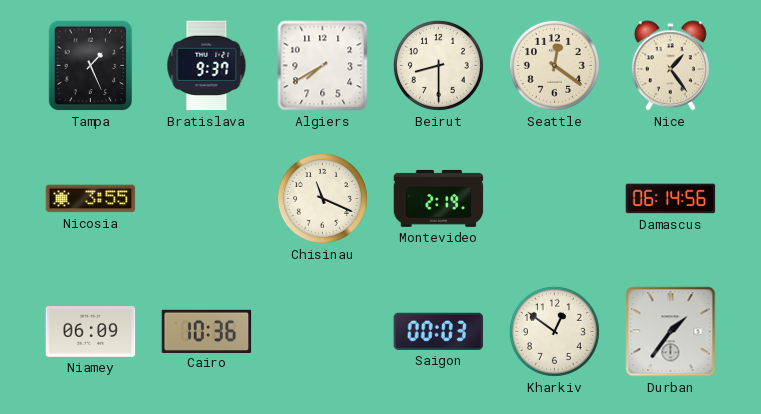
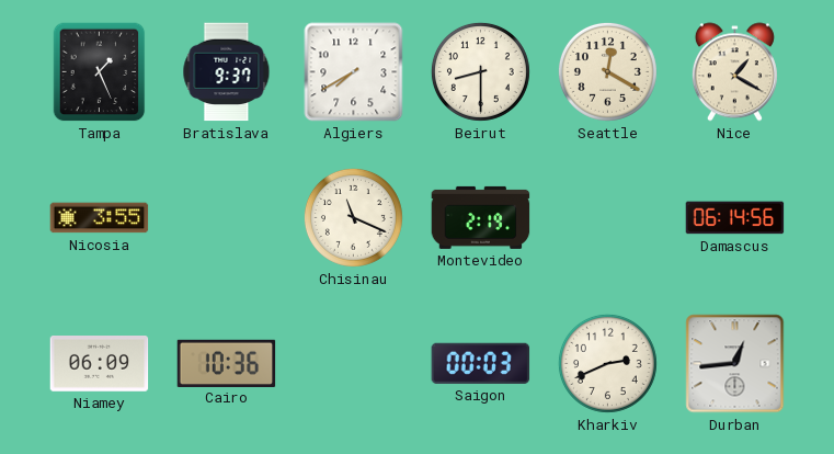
Seattle: 12:21 -> 12:20
Nice: 1:24 -> 1:20
Kharkiv: 12:51 -> 2:41
Durban: 1:36 -> 12:44
